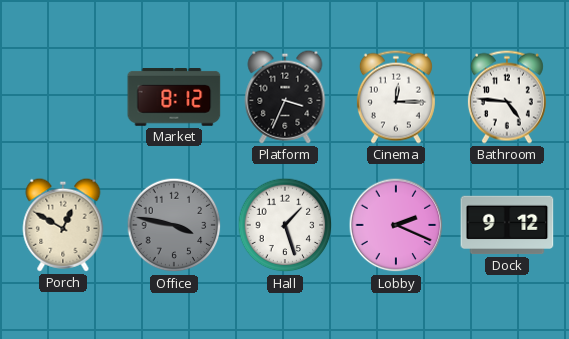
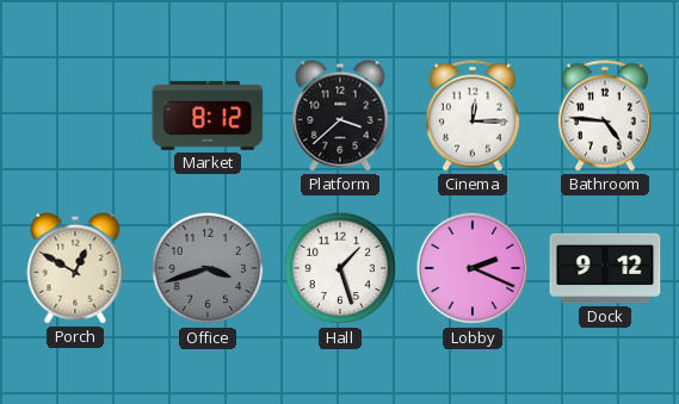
Platform: 3:34 -> 3:38
Office: 3:47 -> 3:42
